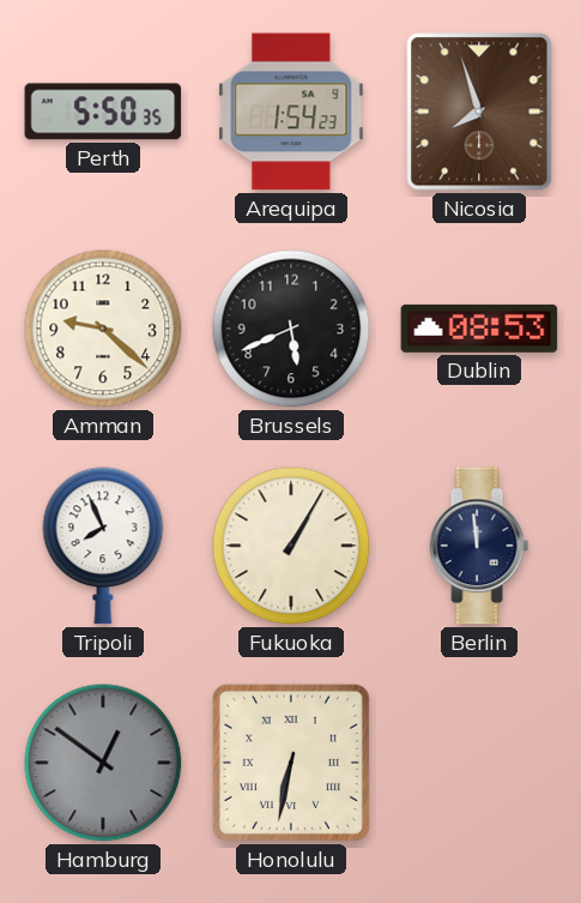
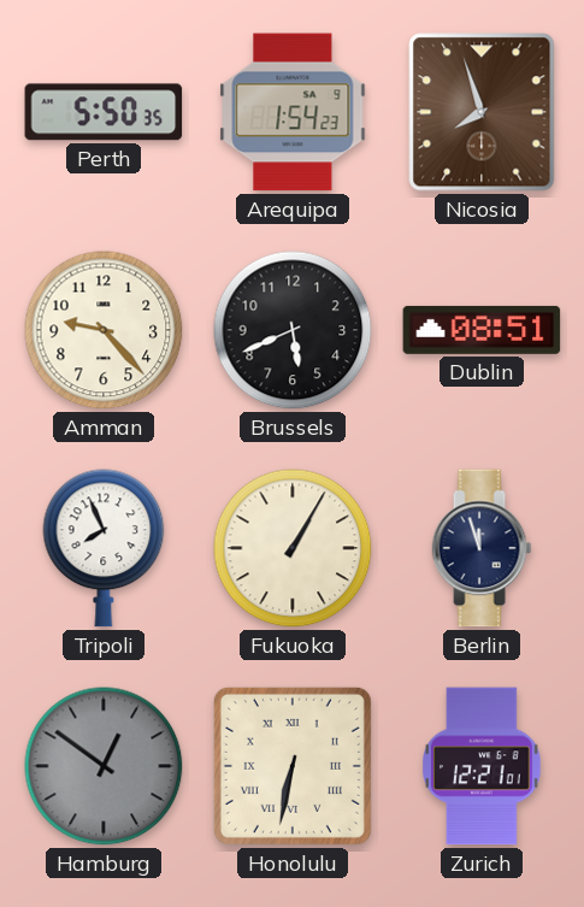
Amman: 9:22 -> 9:23
Dublin: 08:53 -> 08:51
Berlin: 11:59 -> 11:57
Zurich: none -> 12:21
